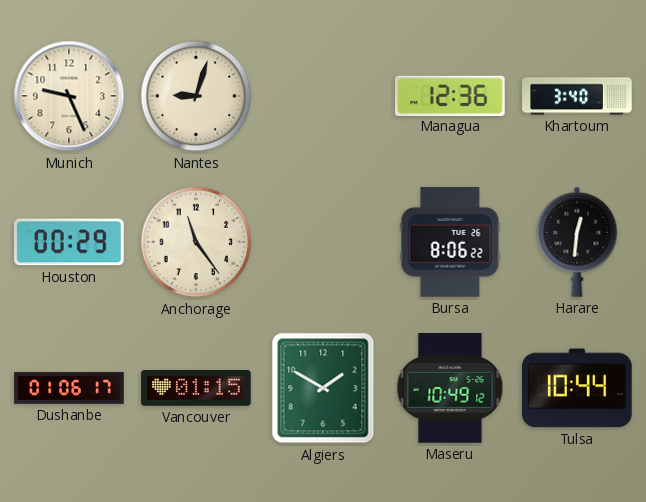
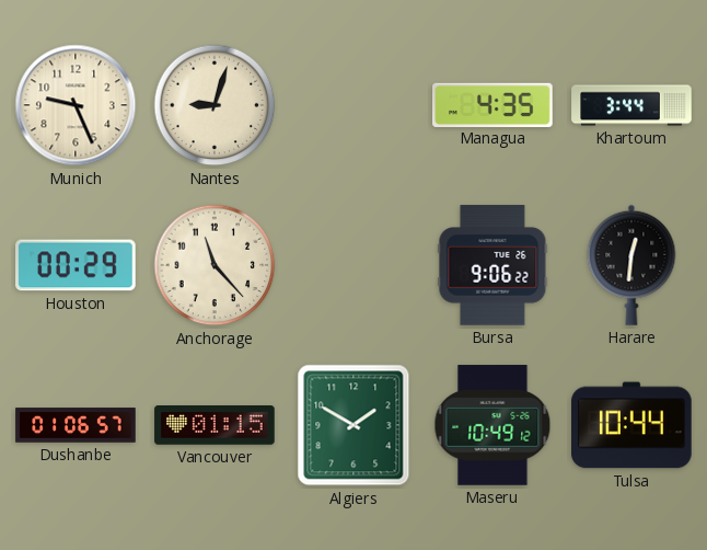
Managua: 12:36 -> 4:35
Khartoum: 3:40 -> 3:44
Anchorage: 11:24 -> 11:23
Bursa: 8:06 -> 9:06
Dushanbe: 01:06:17 -> 01:06:57
